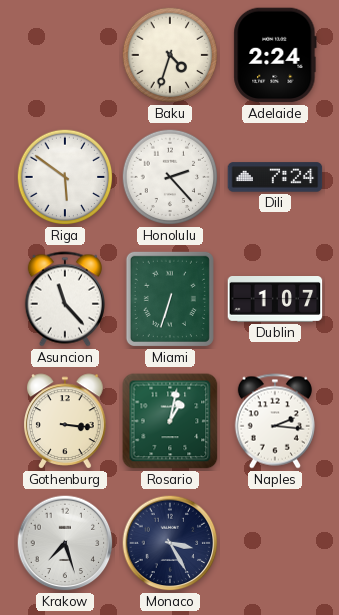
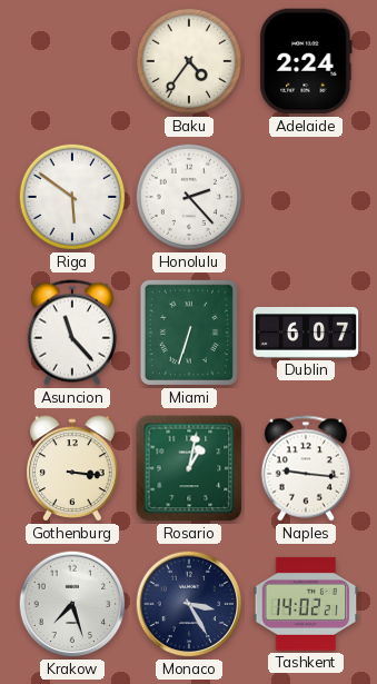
Baku: 4:33 -> 4:36
Dili: 7:24 -> none
Dublin: 1:07 -> 6:07
Naples: 2:16 -> 9:16
Tashkent: none -> 14:02
